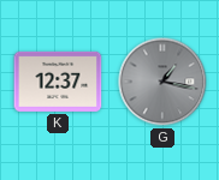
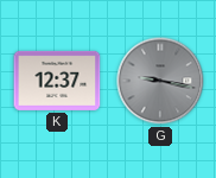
G: 1:17 -> 9:17
